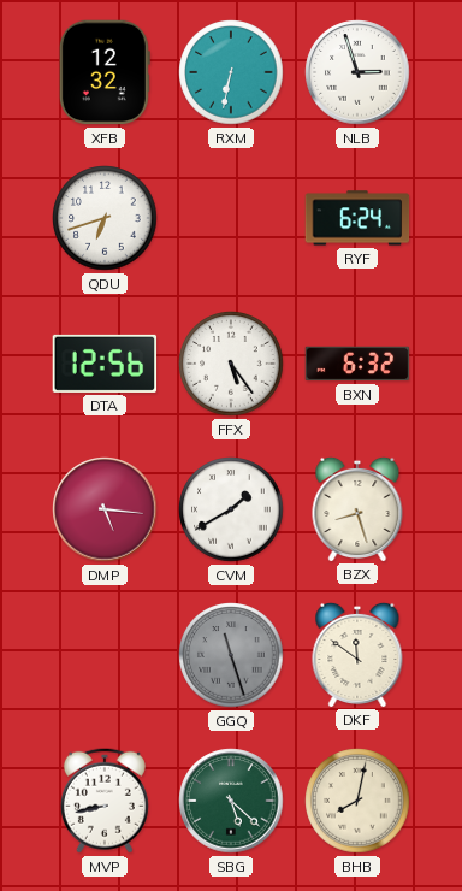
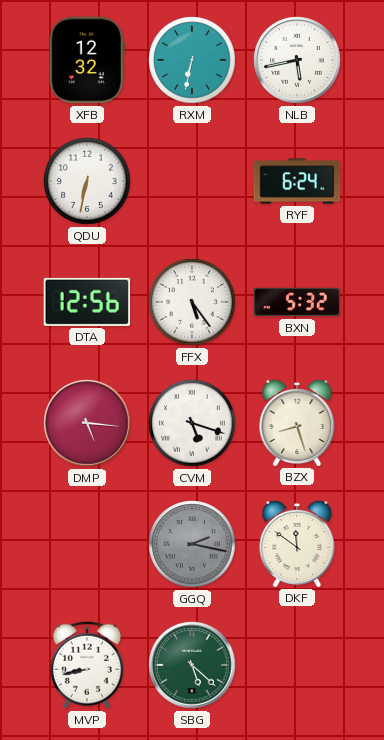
NLB: 2:57 -> 5:43
QDU: 6:42 -> 6:32
BXN: 6:32 -> 5:32
CVM: 1:40 -> 5:18
GGQ: 11:27 -> 2:17
BHB: 8:02 -> none
